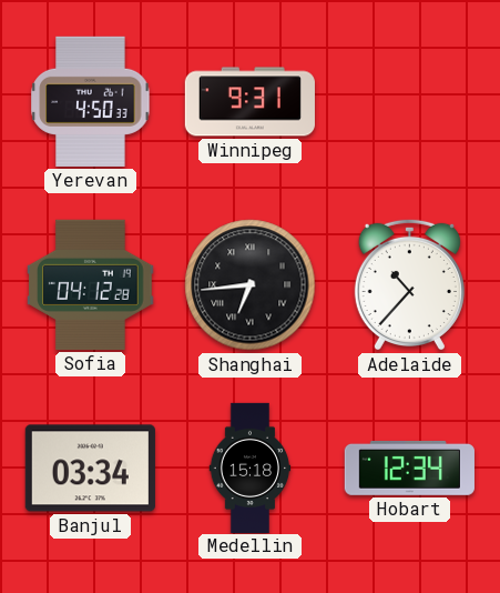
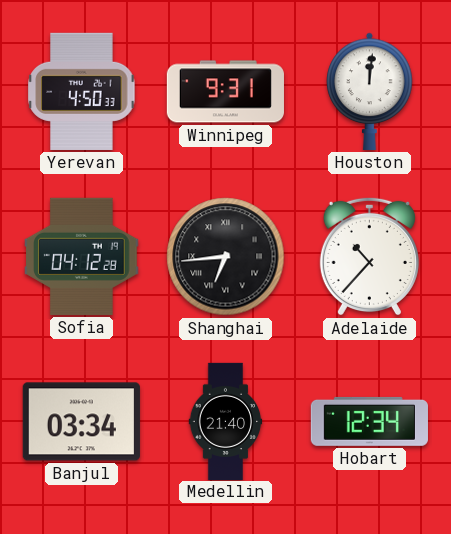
Houston: none -> 12:01
Medellin: 15:18 -> 21:40
